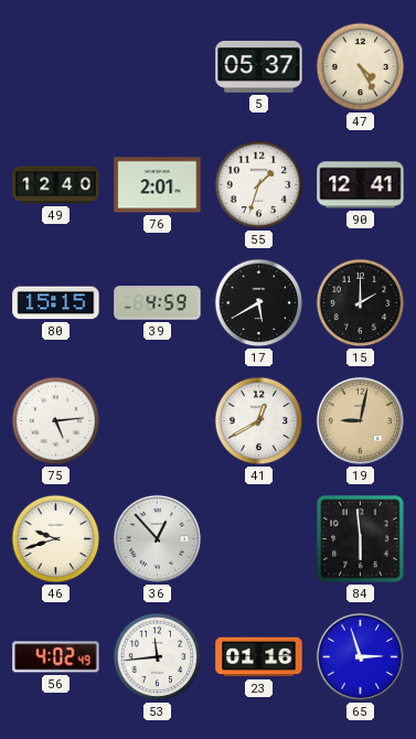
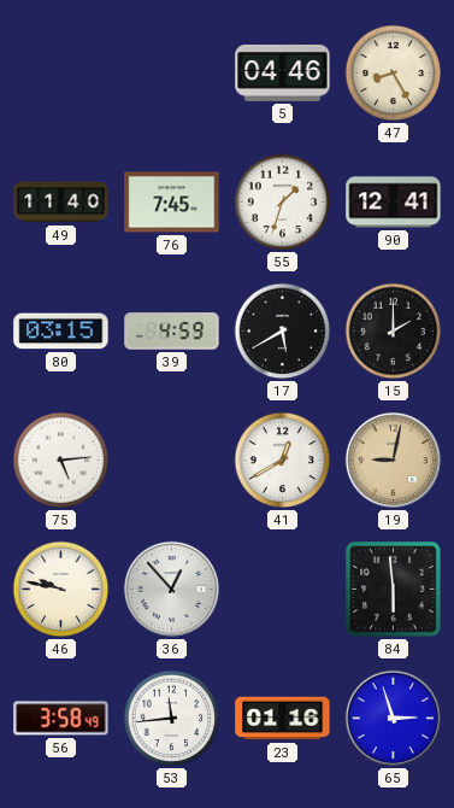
5: 05:37 -> 04:46
47: 4:25 -> 8:25
49: 12:40 -> 11:40
76: 2:01 -> 7:45
80: 15:15 -> 03:15
46: 9:42 -> 9:47
56: 4:02 -> 3:58
